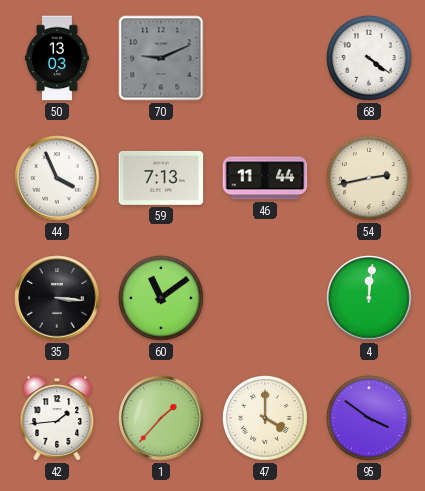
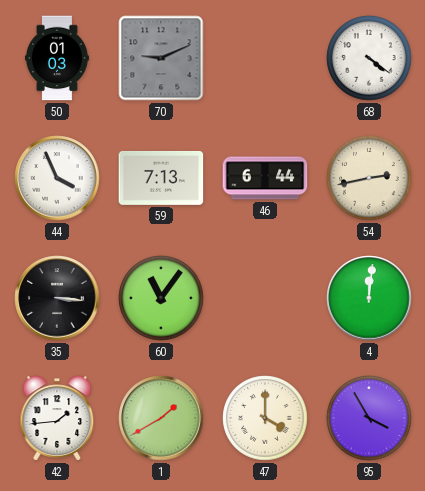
50: 13:03 -> 01:03
46: 11:44 -> 6:44
60: 11:09 -> 11:06
1: 1:37 -> 1:40
95: 3:51 -> 3:55
